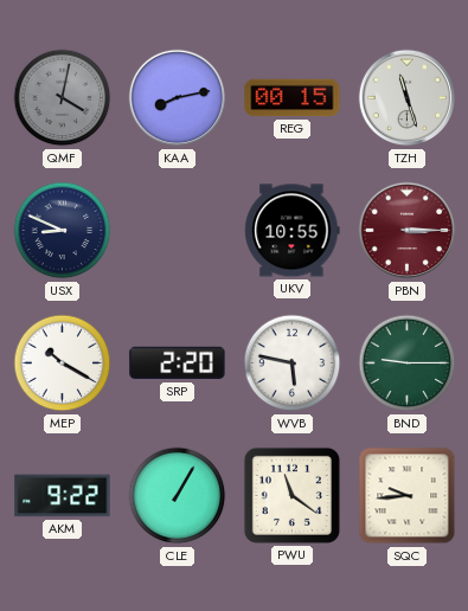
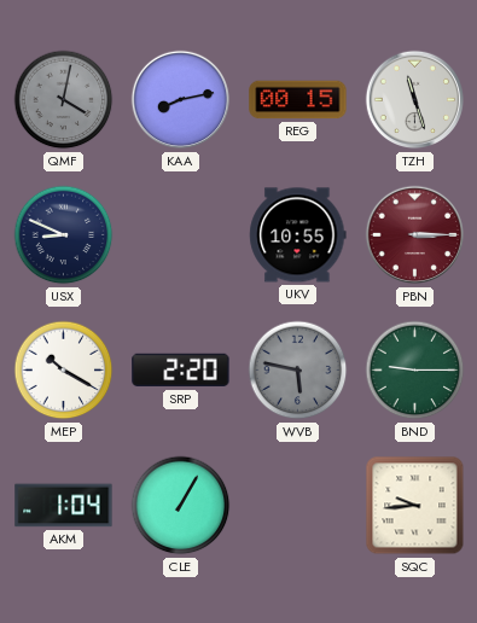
WVB dial: white -> grey
AKM: 9:22 -> 1:04
PWU: 11:21 -> none
